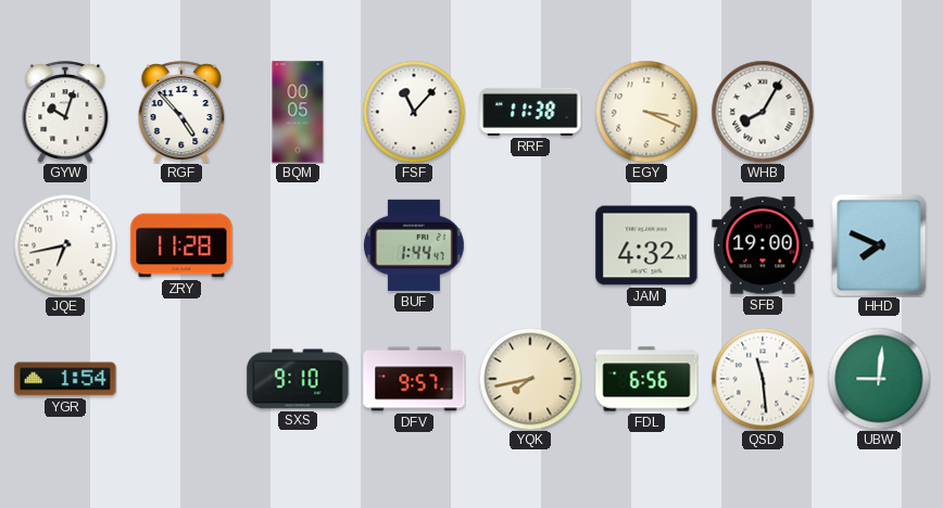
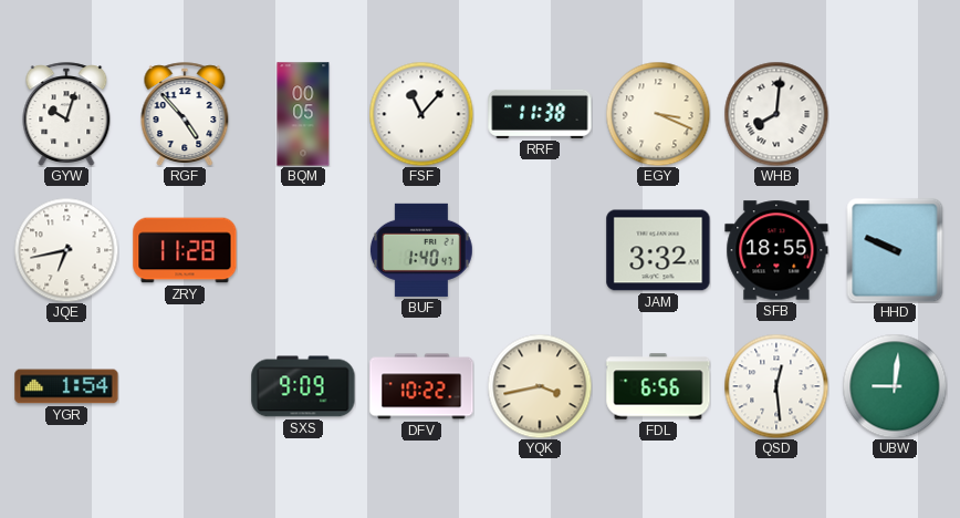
WHB: 8:05 -> 8:01
BUF: 1:44 -> 1:40
JAM: 4:32 -> 3:32
SFB: 19:00 -> 18:55
HHD: 7:49 -> 9:49
SXS: 9:10 -> 9:09
DFV: 9:57 -> 10:22
YQK: 7:43 -> 3:43
QSD: 11:29 -> 12:29
